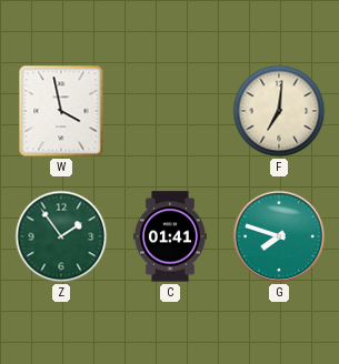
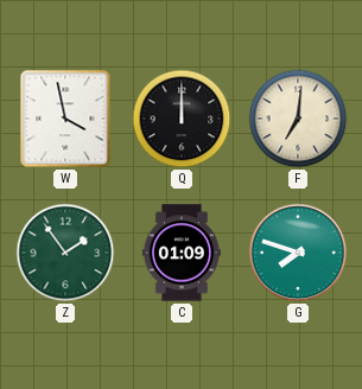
Q: none -> 12:00
C: 01:41 -> 01:09
